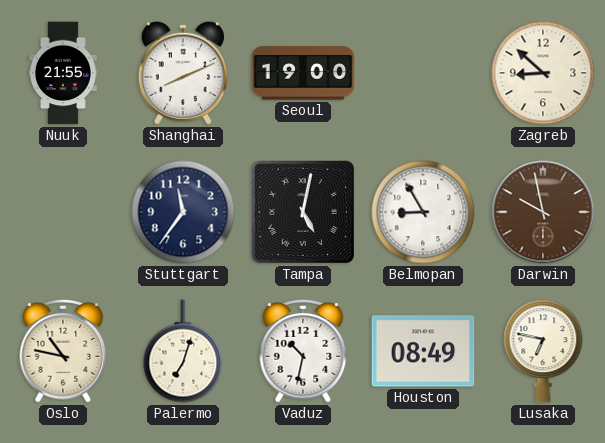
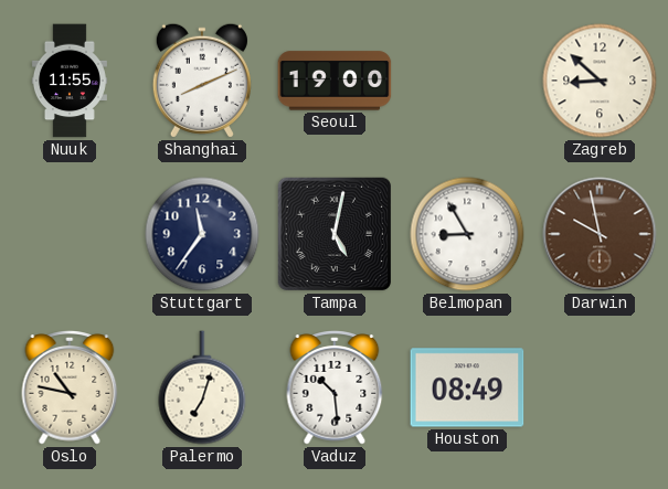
Nuuk: 21:55 -> 11:55
Vaduz: 10:32 -> 10:29
Lusaka: 6:47 -> none
